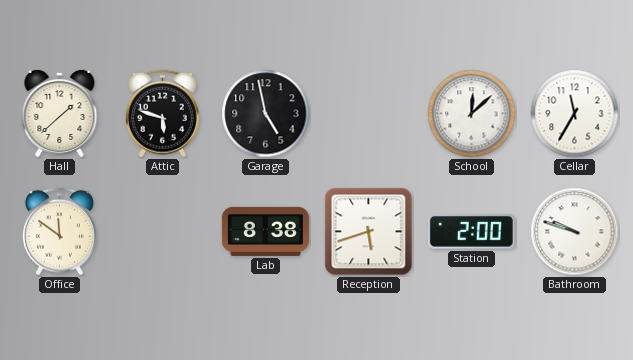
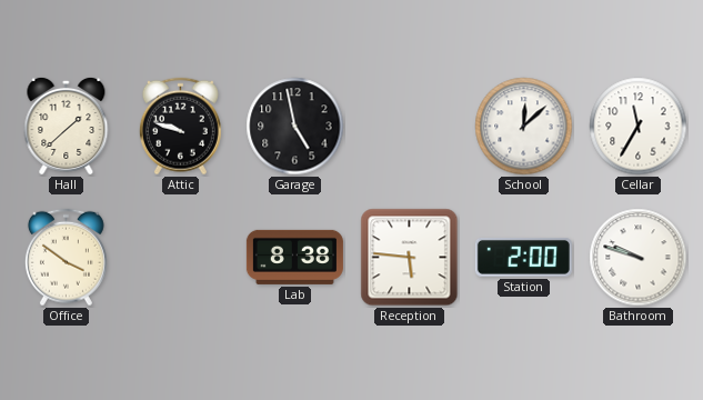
Attic: 5:48 -> 9:48
Office: 11:51 -> 3:51
Reception: 5:42 -> 5:46
